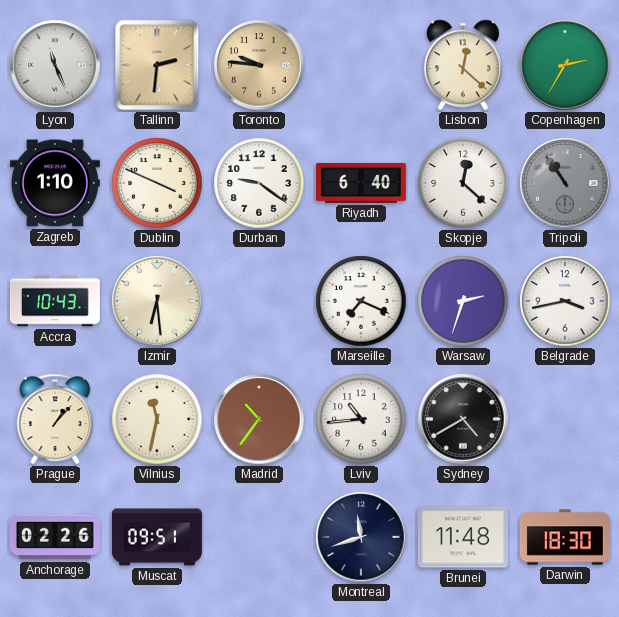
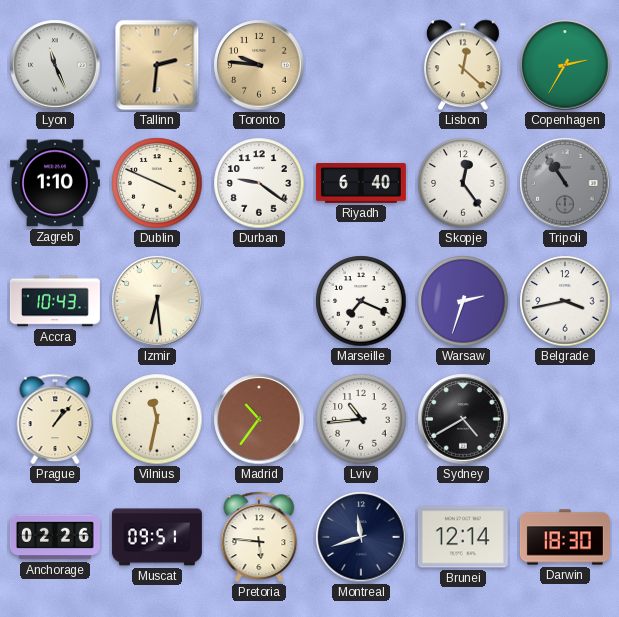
Skopje: 12:22 -> 12:24
Pretoria: none -> 5:46
Brunei: 11:48 -> 12:14
